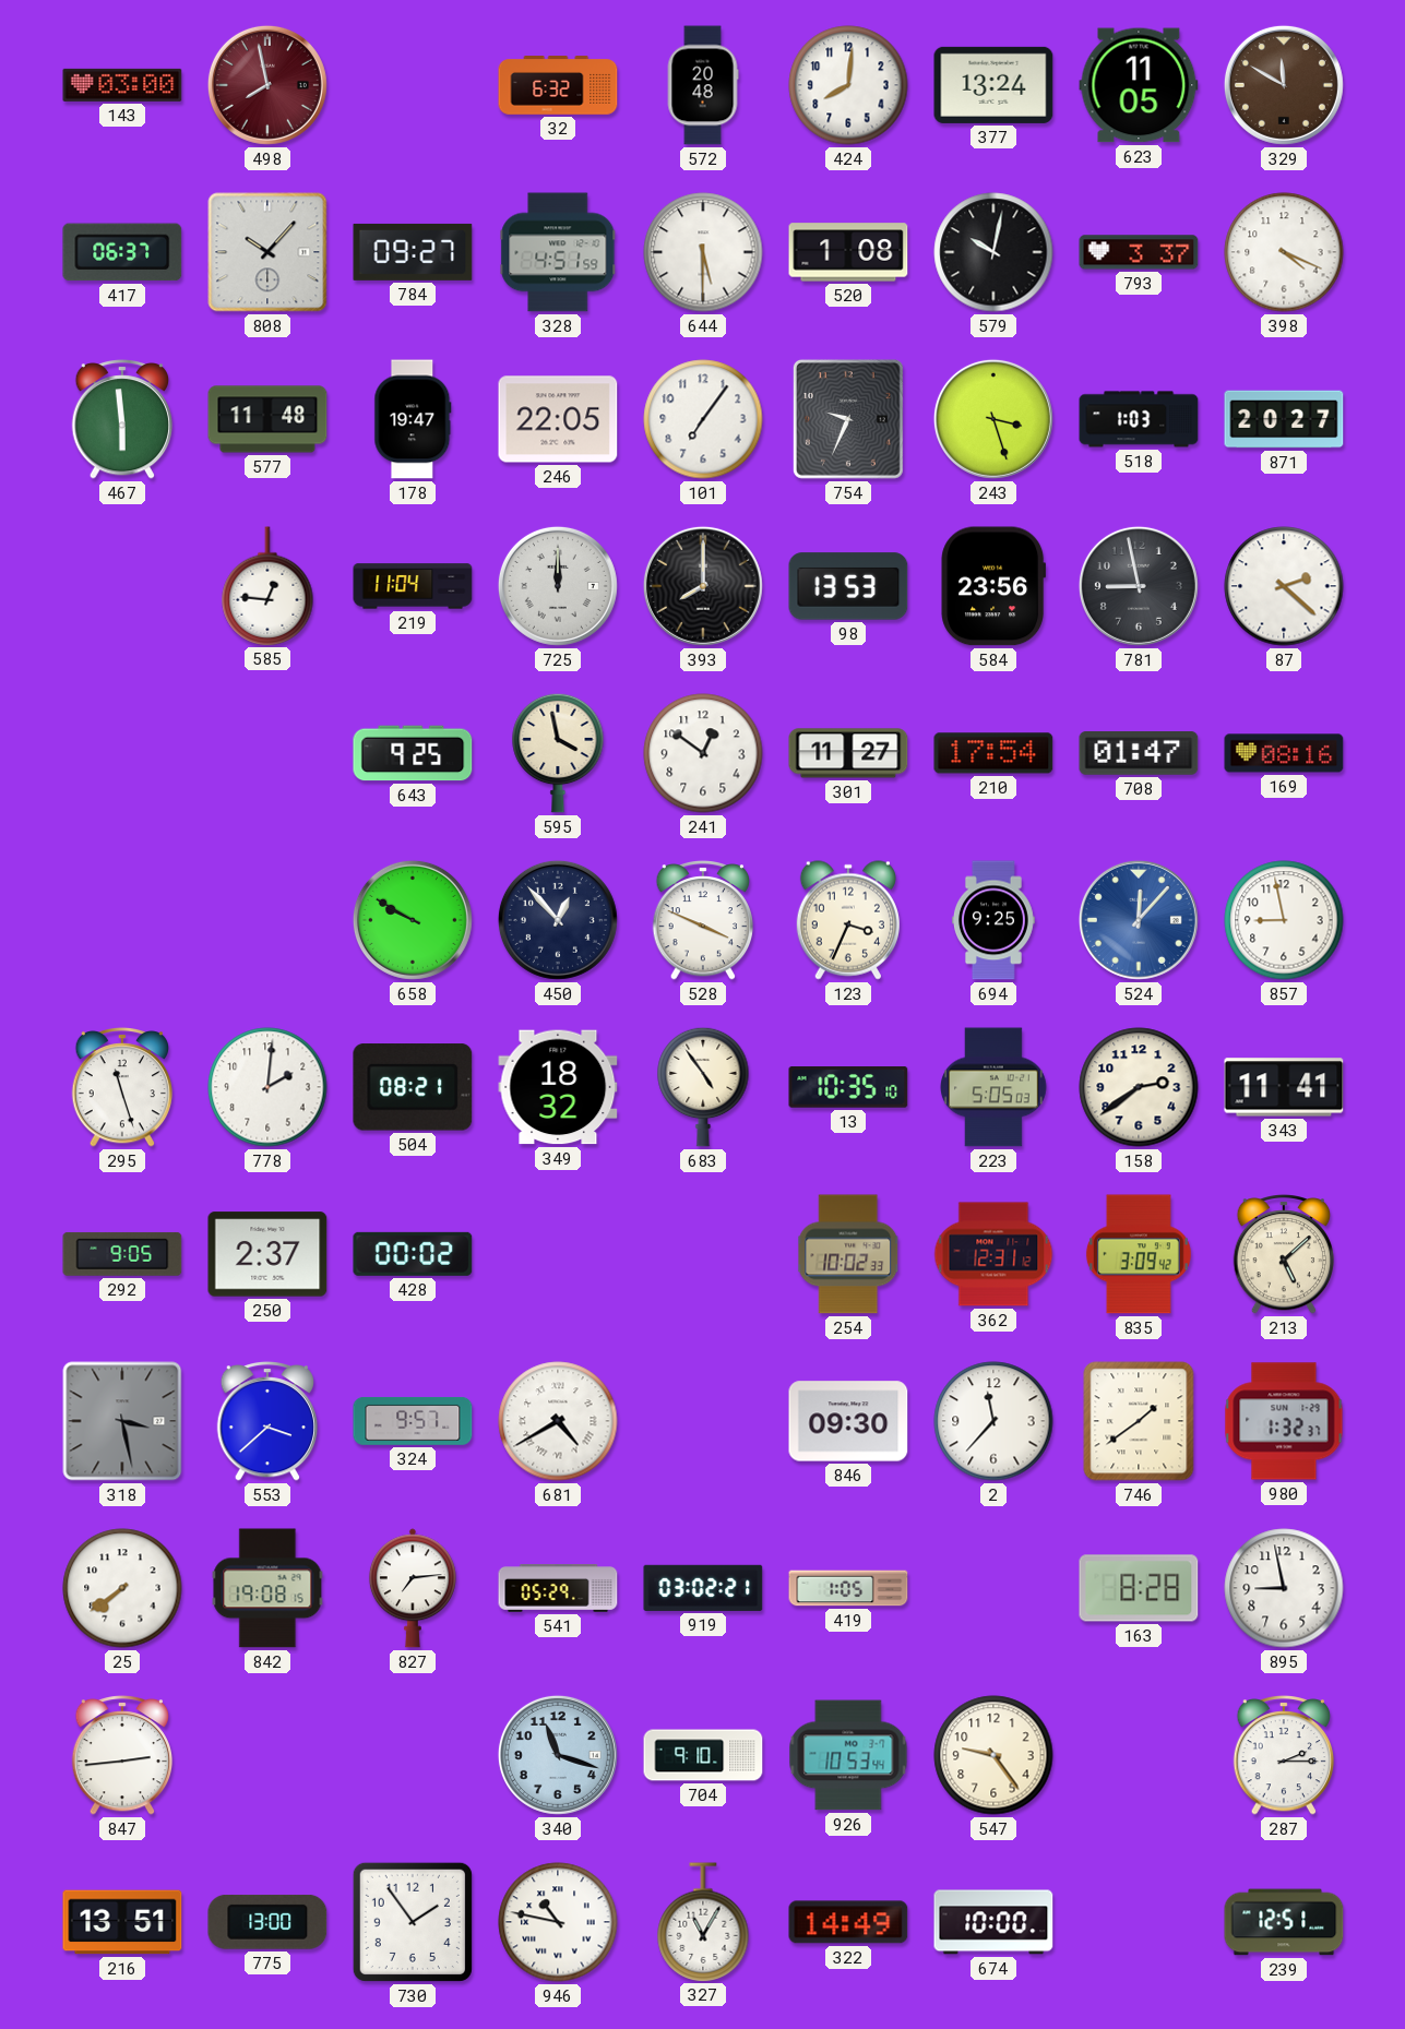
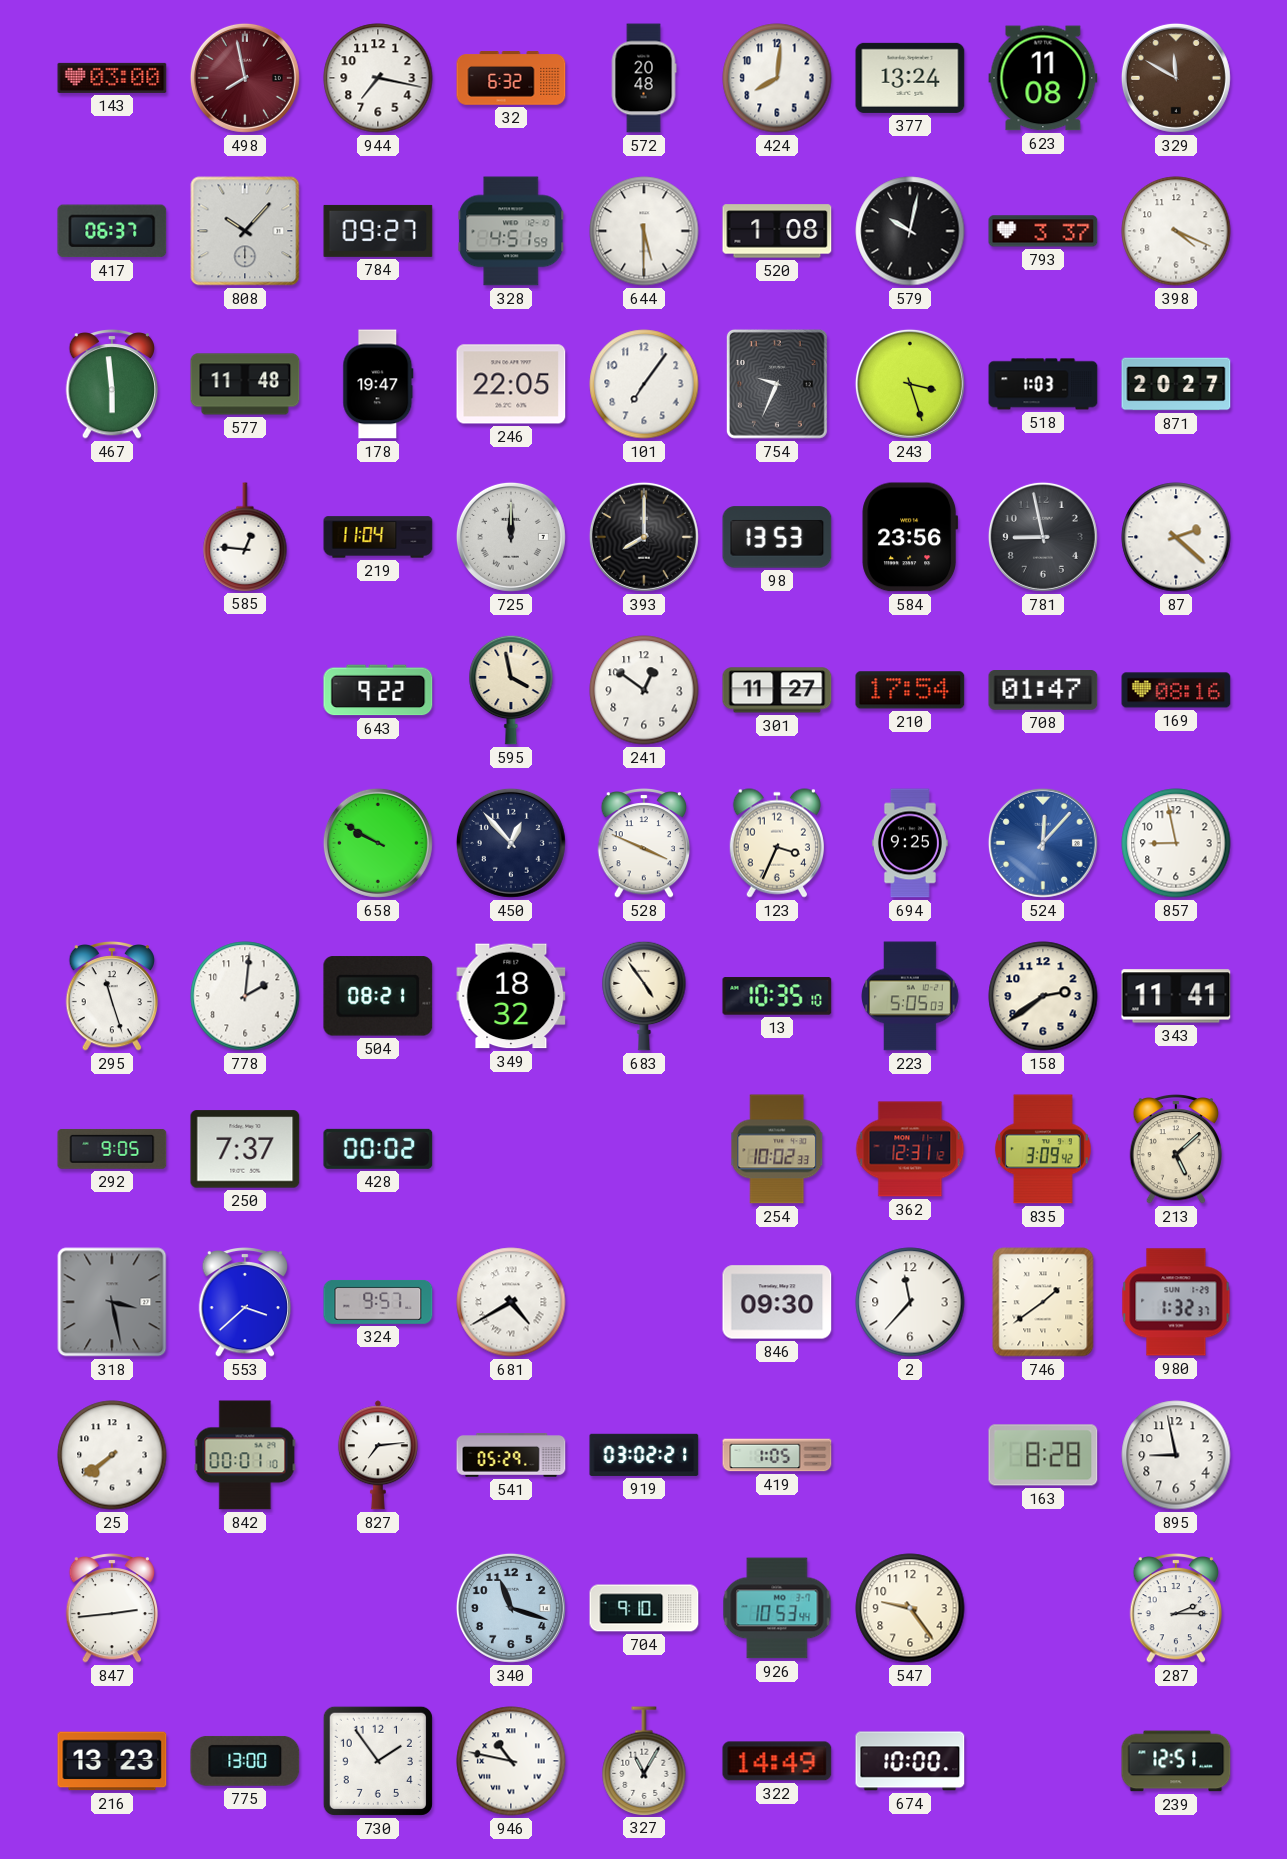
944: none -> 7:17
623: 11:05 -> 11:08
643: 9:25 -> 9:22
250: 2:37 -> 7:37
842: 19:08 -> 00:01
216: 13:51 -> 13:23
